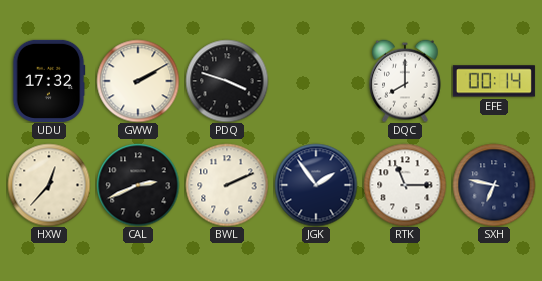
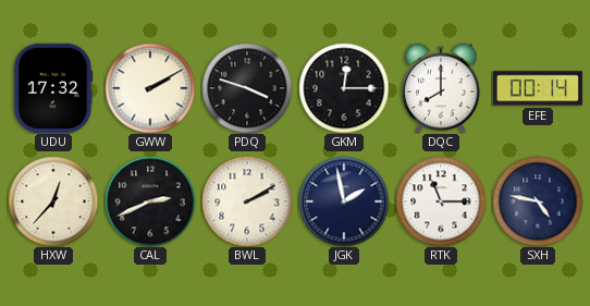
GKM: none -> 12:15
BWL: 2:11 -> 2:10
JGK: 1:54 -> 1:58
SXH: 6:47 -> 4:47
